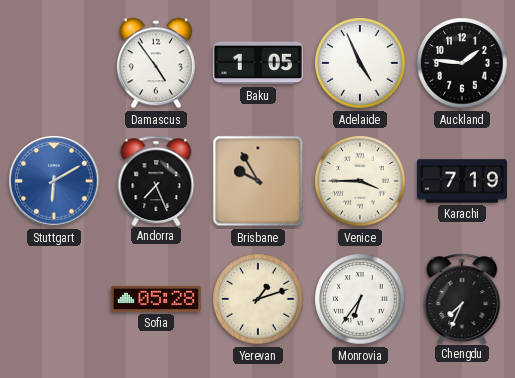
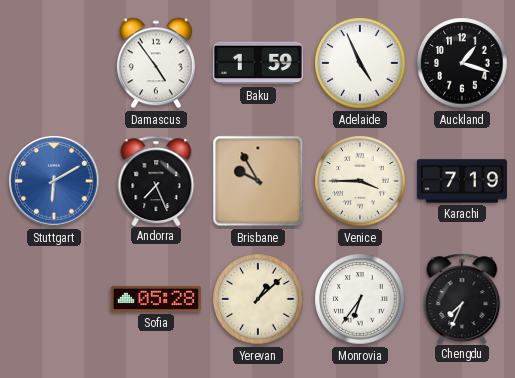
Baku: 1:05 -> 1:59
Auckland: 1:46 -> 1:18
Yerevan: 1:12 -> 1:08
